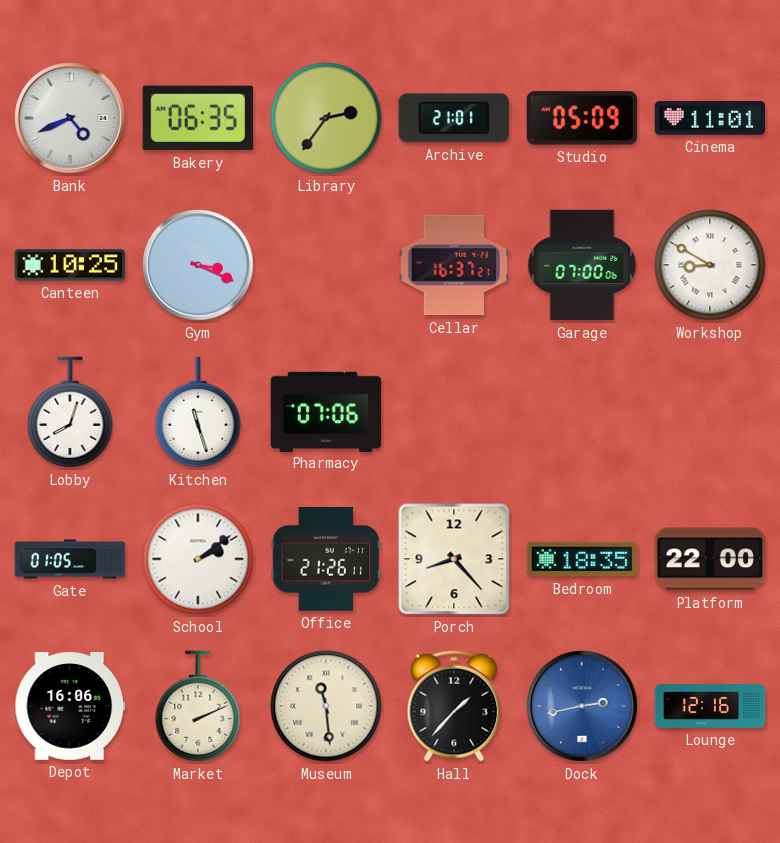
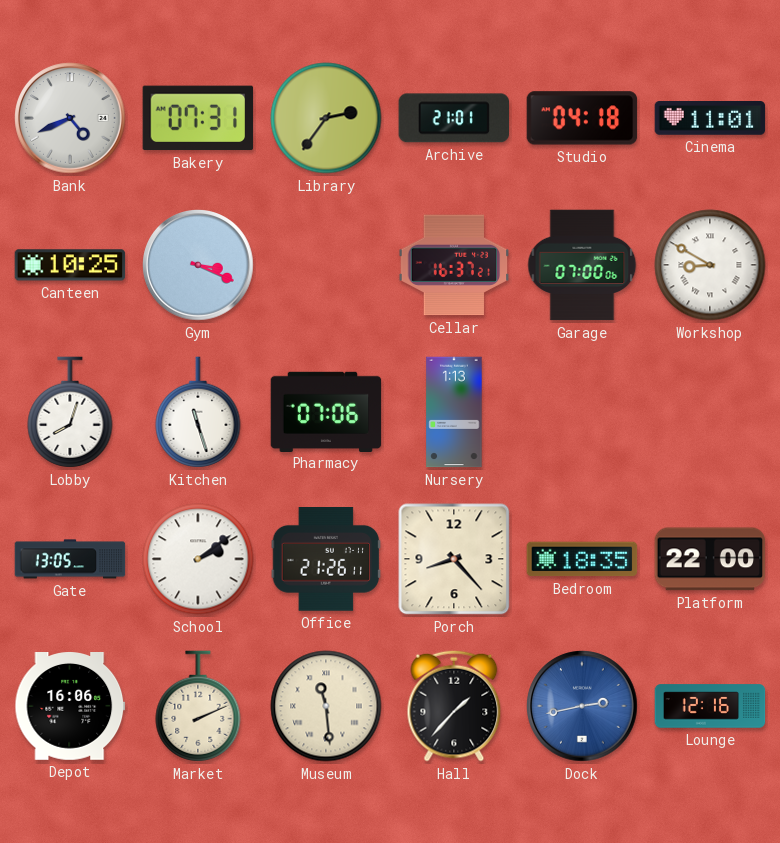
Bakery: 06:35 -> 07:31
Studio: 05:09 -> 04:18
Nursery: none -> 1:13
Gate: 01:05 -> 13:05
